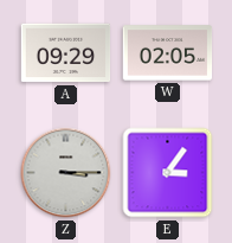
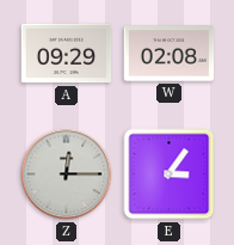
W: 02:05 -> 02:08
Z: 3:15 -> 12:15
